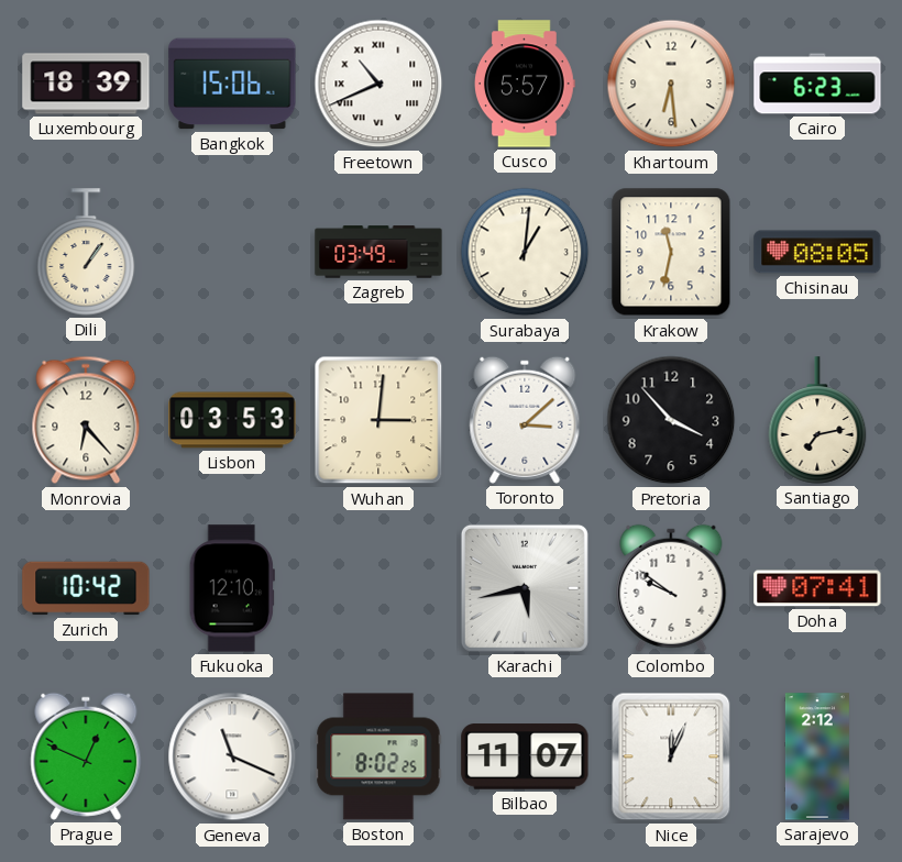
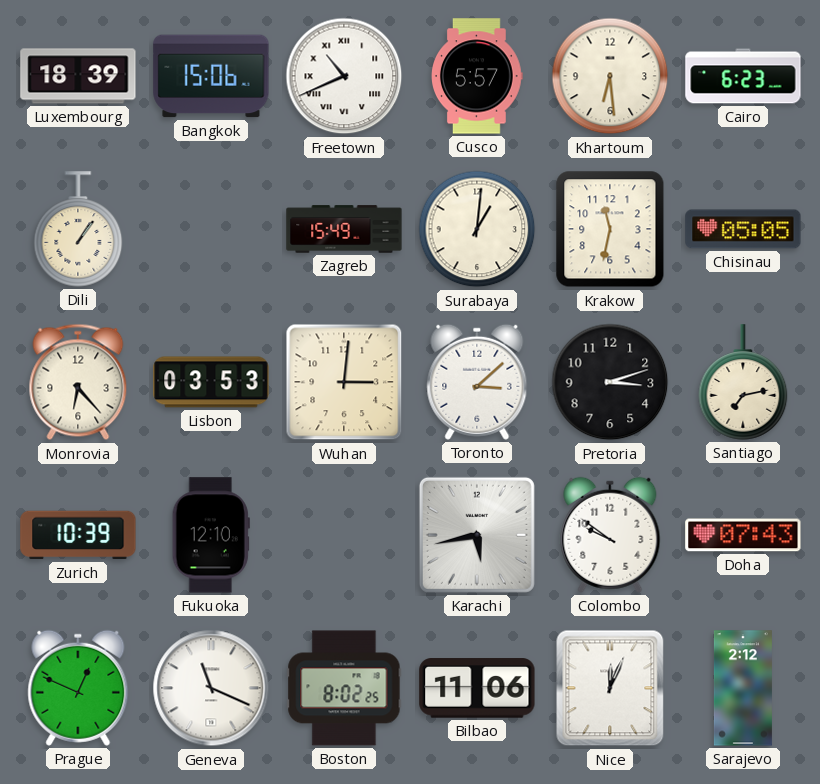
Zagreb: 03:49 -> 15:49
Chisinau: 08:05 -> 05:05
Pretoria: 3:53 -> 3:12
Zurich: 10:42 -> 10:39
Doha: 07:41 -> 07:43
Bilbao: 11:07 -> 11:06
